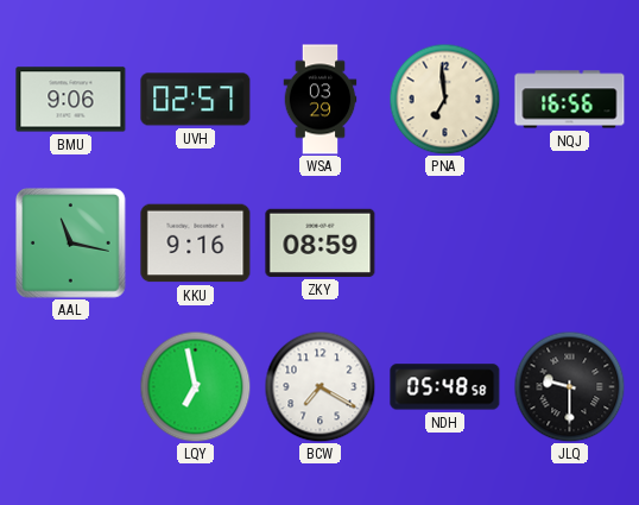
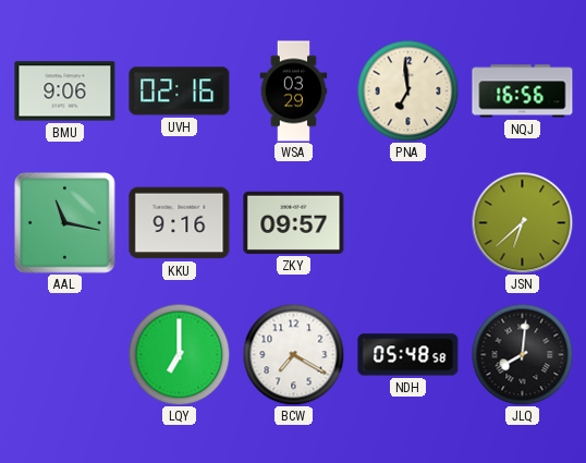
UVH: 02:57 -> 02:16
ZKY: 08:59 -> 09:57
JSN: none -> 6:38
LQY: 6:58 -> 7:00
JLQ: 9:30 -> 8:01
